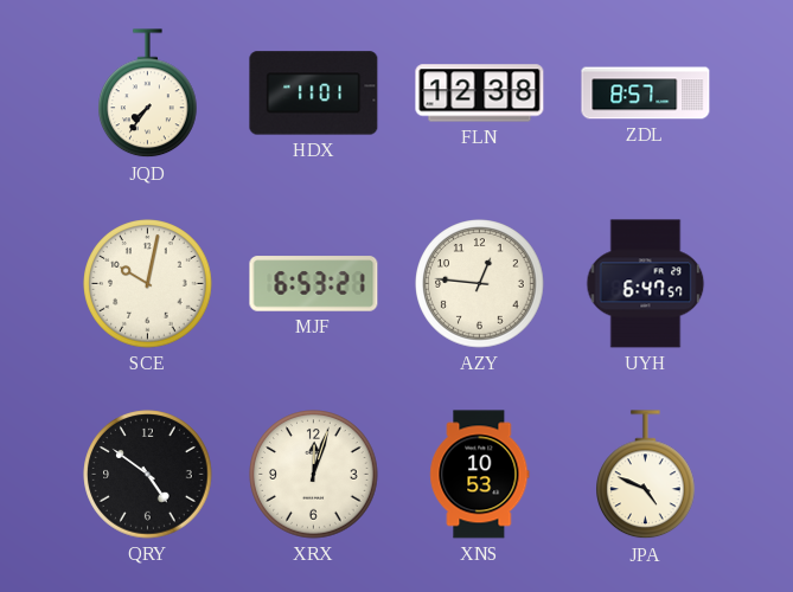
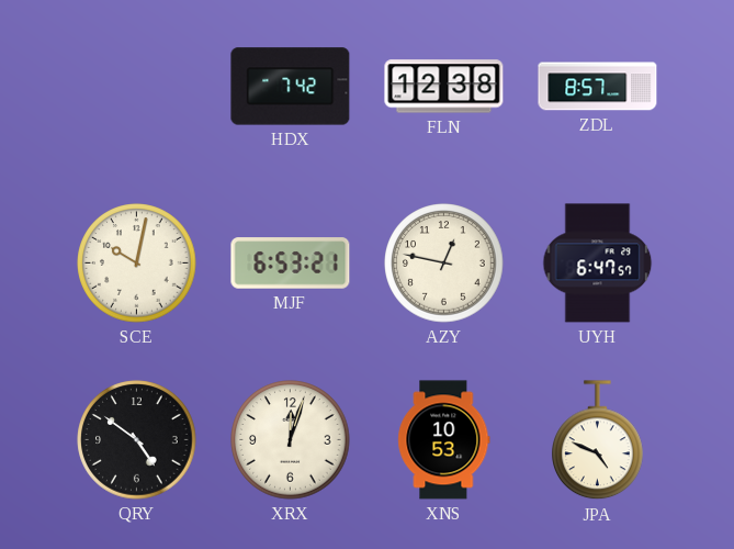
JQD: 7:36 -> none
HDX: 11:01 -> 7:42
AZY: 12:46 -> 12:47
